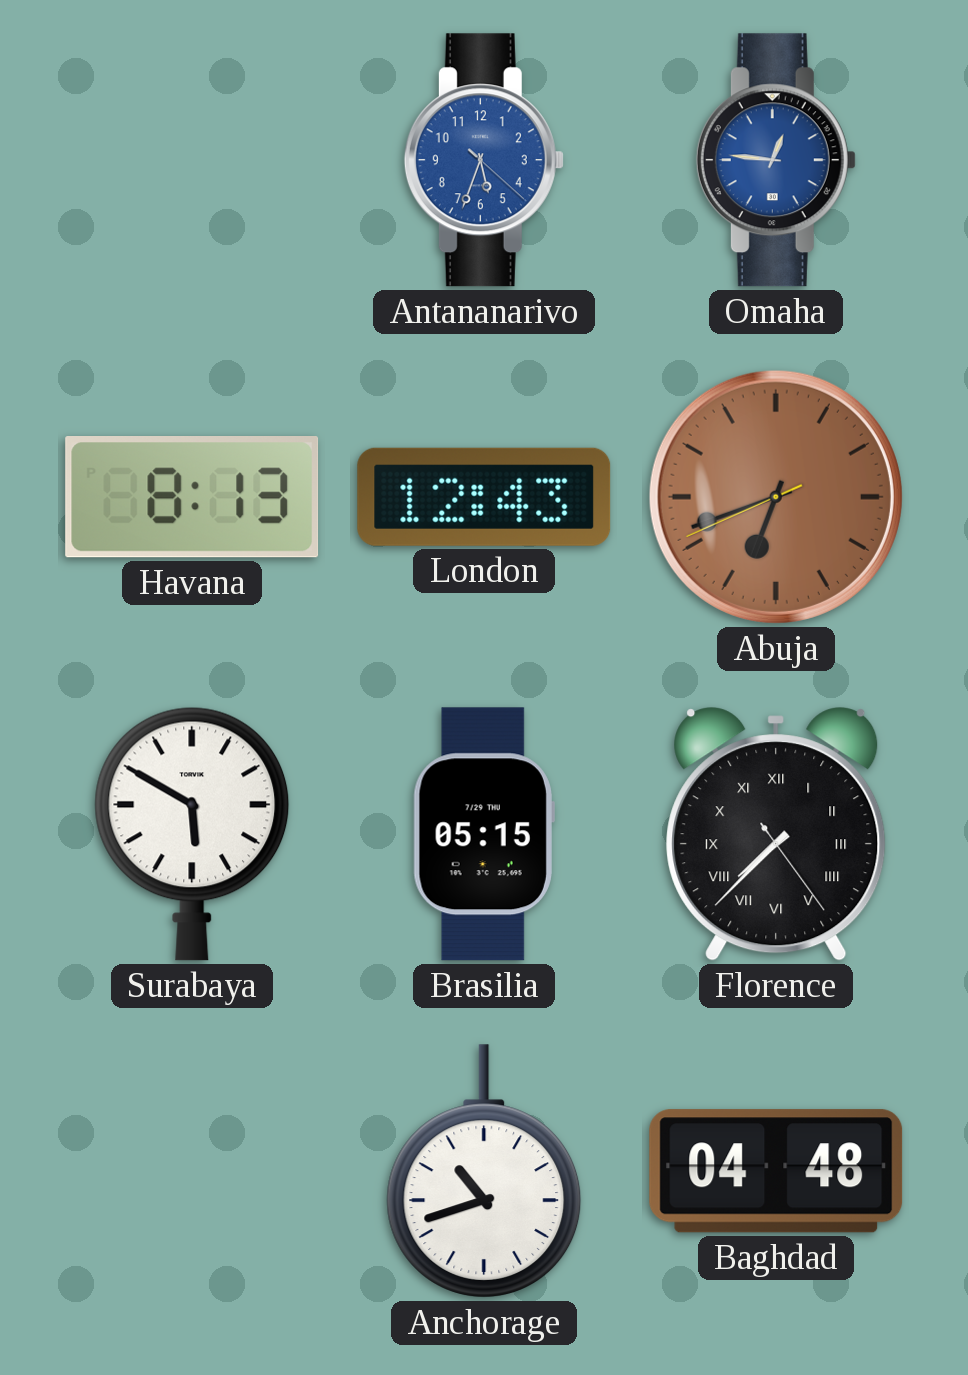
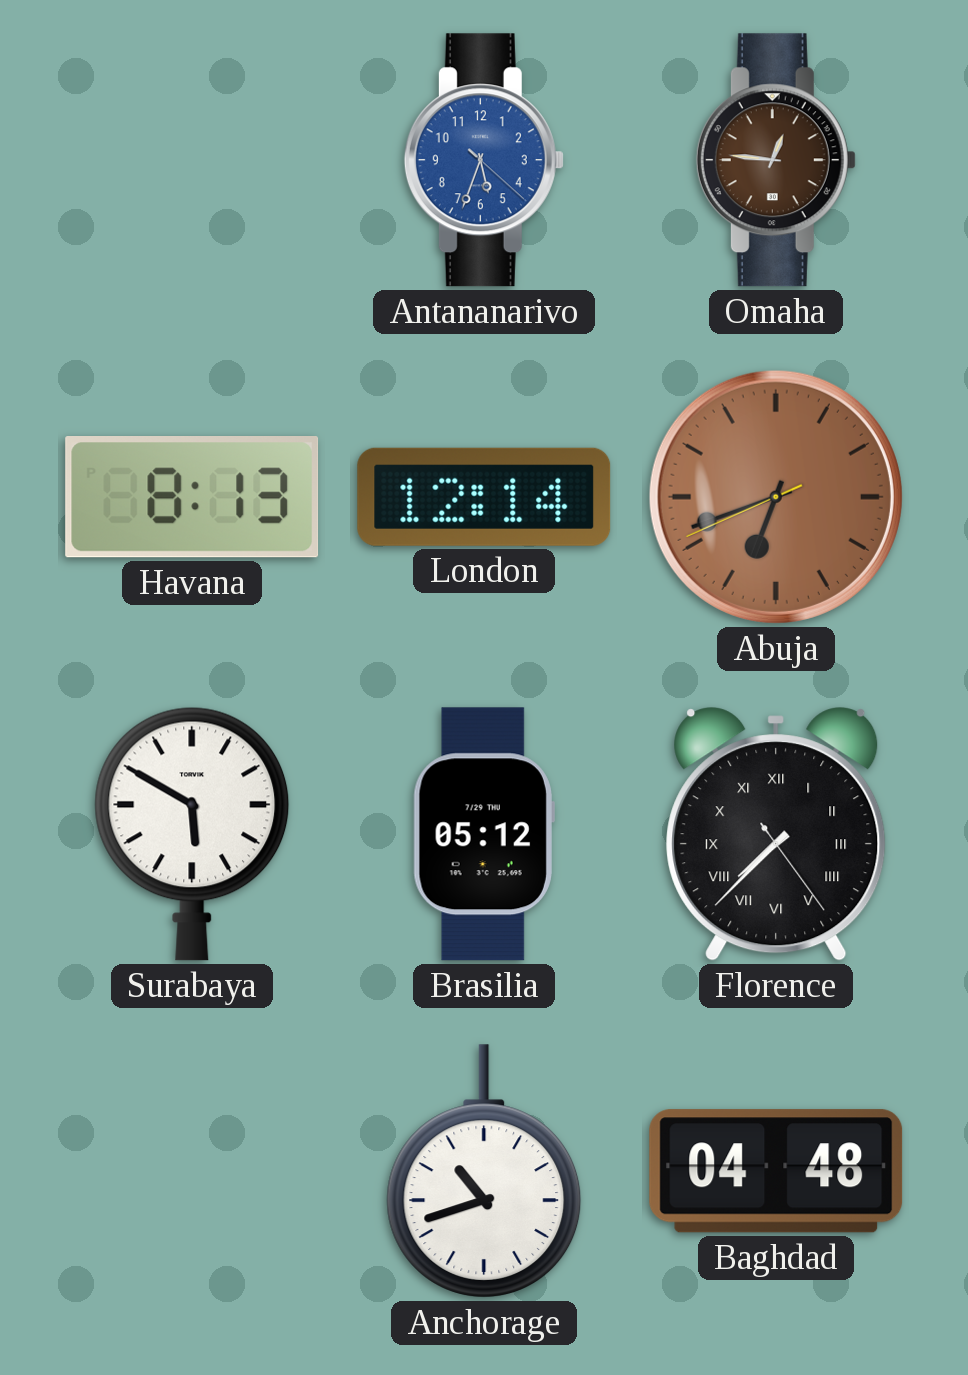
Omaha dial: blue -> brown
London: 12:43 -> 12:14
Brasilia: 05:15 -> 05:12
